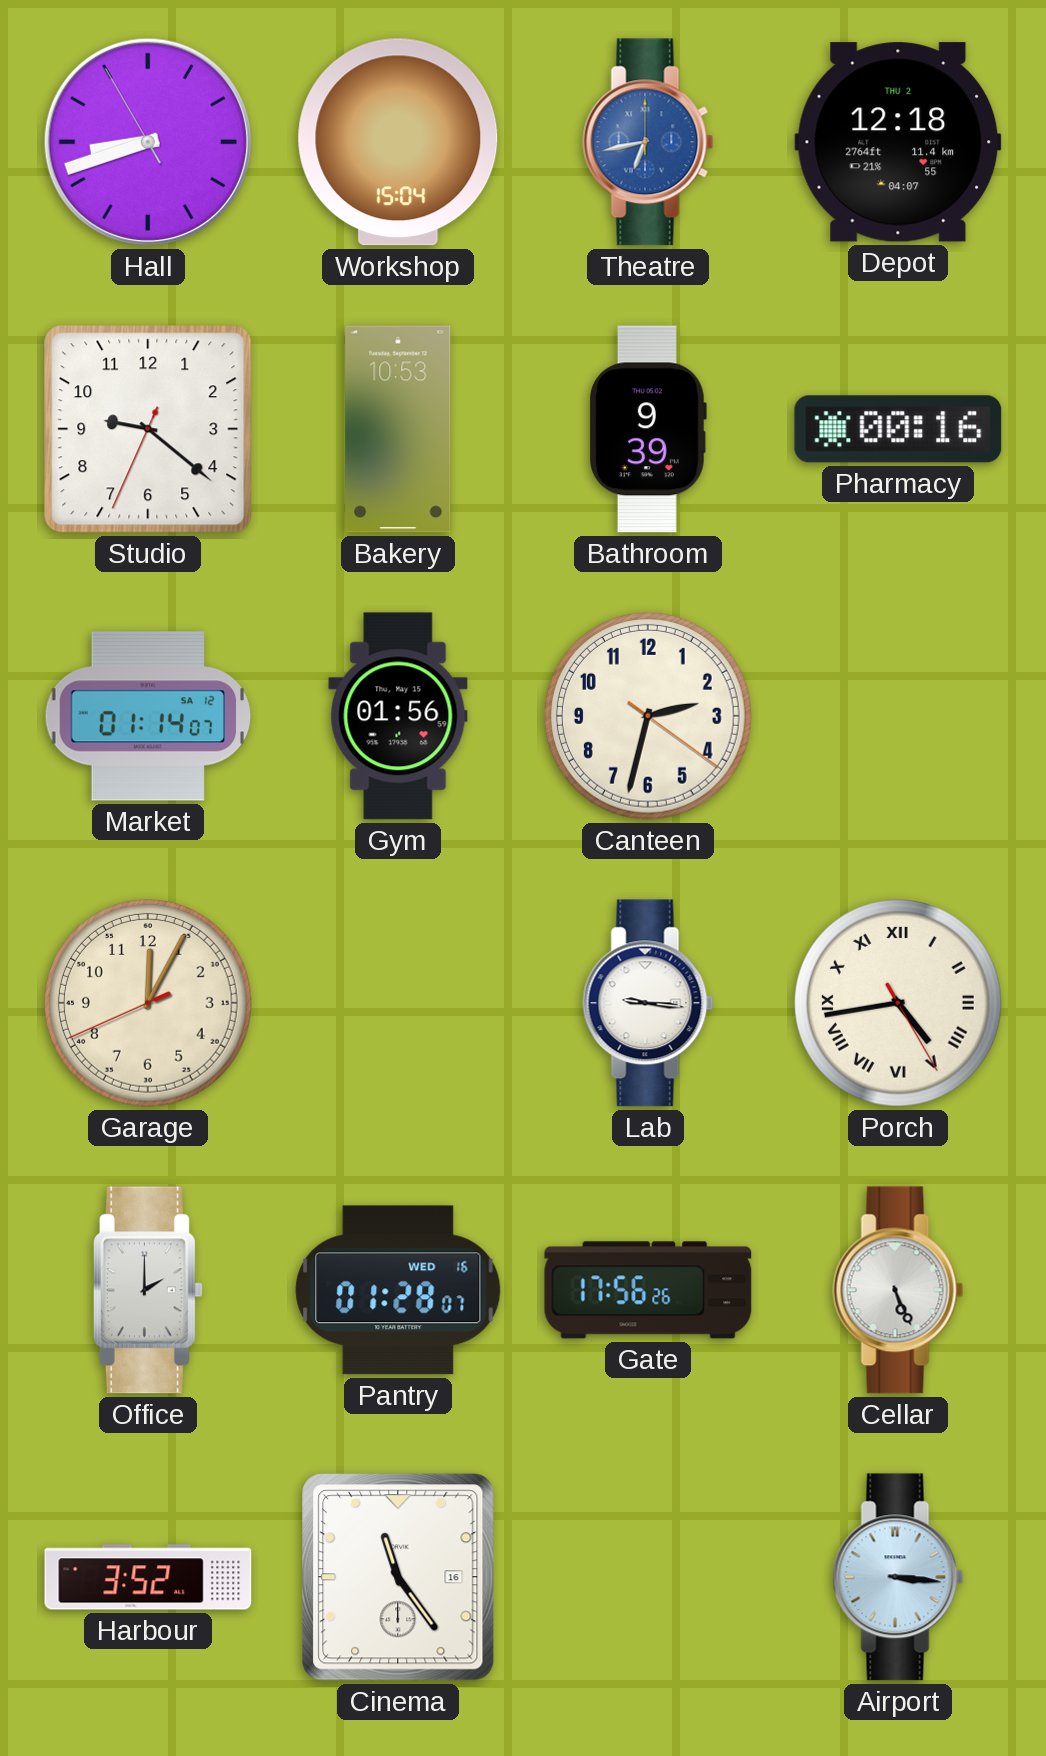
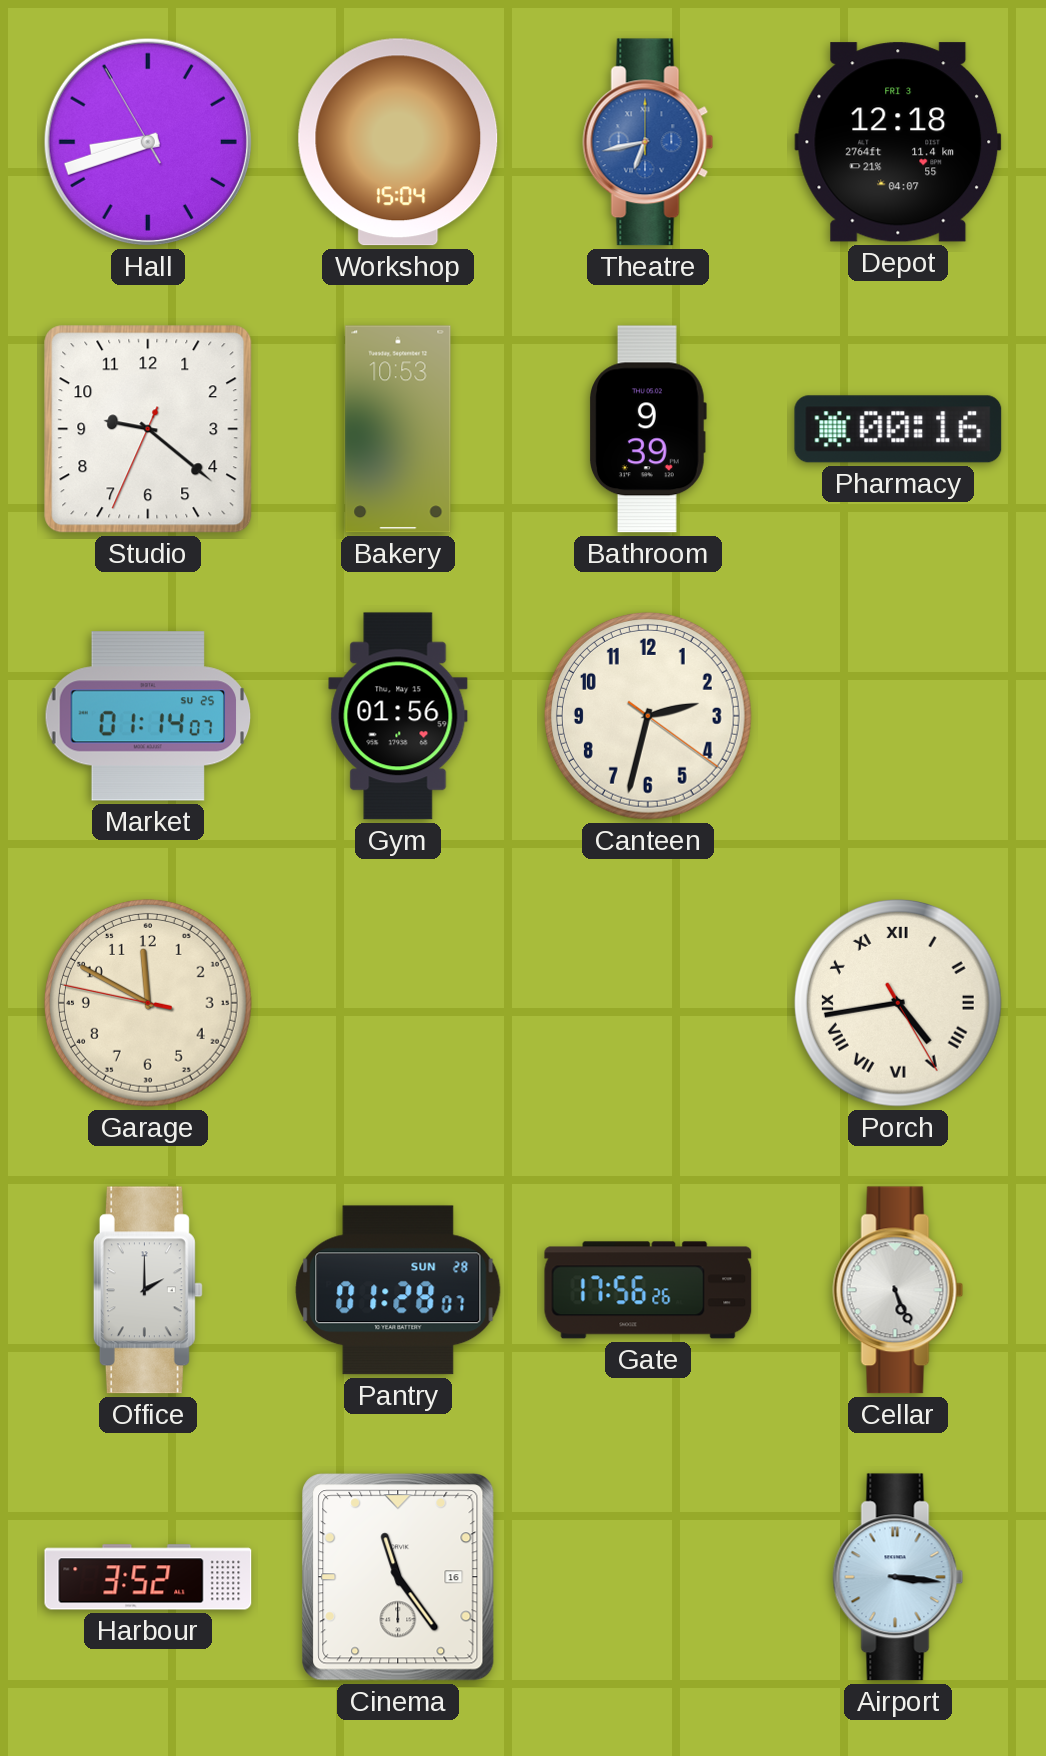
Depot date: THU 2 -> FRI 3
Market date: SA 12 -> SU 25
Garage: 12:04 -> 11:49
Lab: 9:16 -> none
Pantry date: WED 16 -> SUN 28
